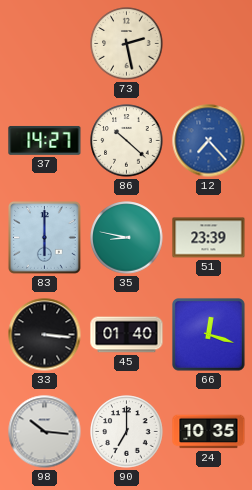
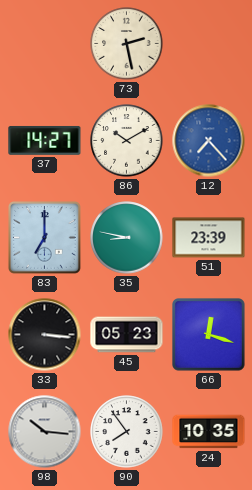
86: 10:22 -> 10:10
83: 6:00 -> 7:00
45: 01:40 -> 05:23
90: 7:00 -> 7:54
